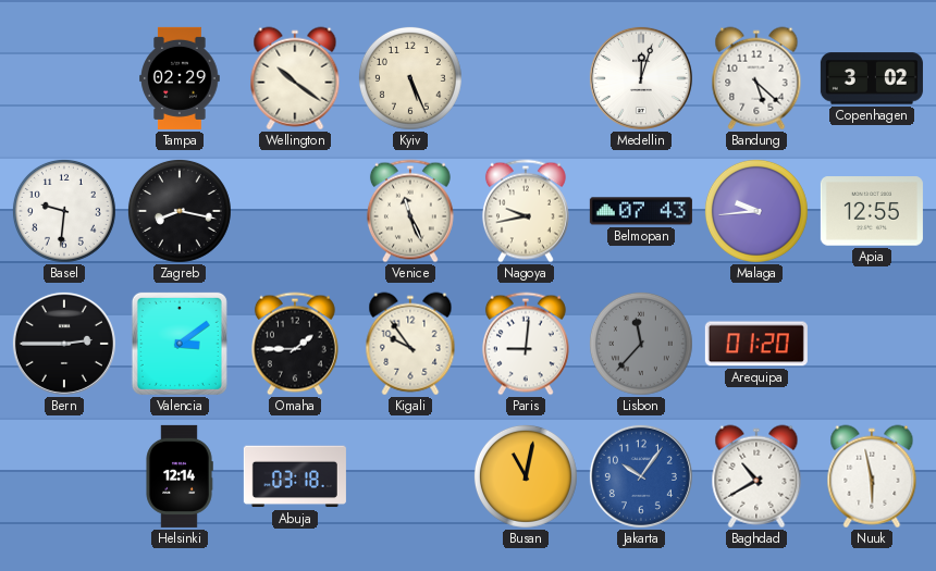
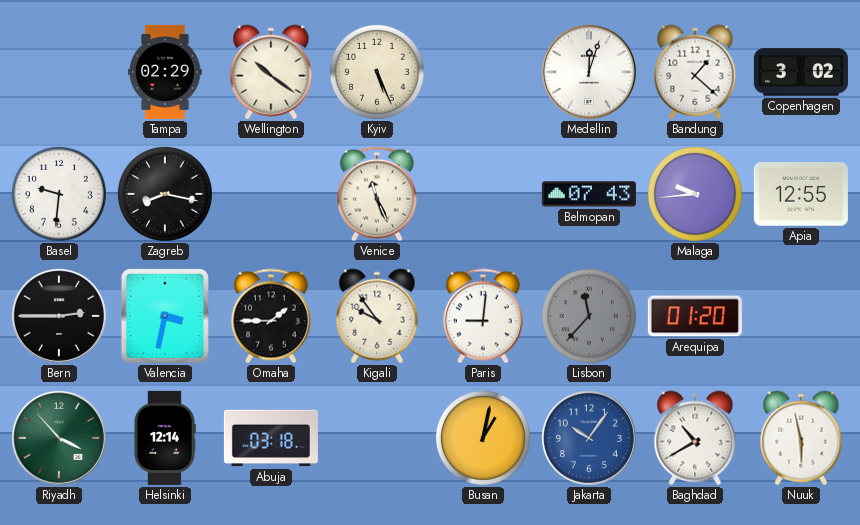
Bandung: 5:22 -> 1:22
Nagoya: 9:43 -> none
Valencia: 3:09 -> 3:32
Riyadh: none -> 3:53
Busan: 11:02 -> 1:02
